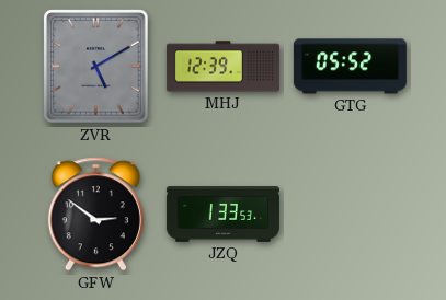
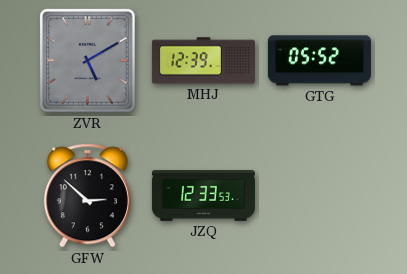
GFW: 2:51 -> 2:52
JZQ: 1:33 -> 12:33
